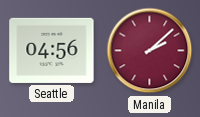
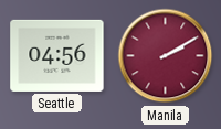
Manila: 2:08 -> 2:10
